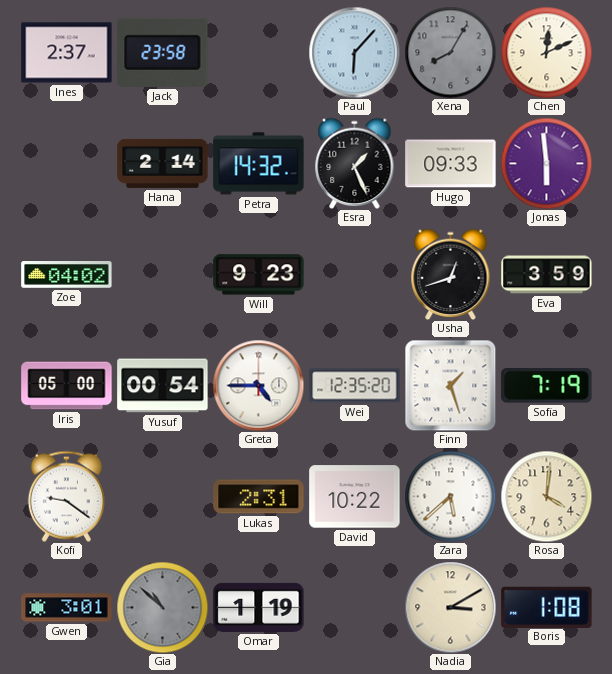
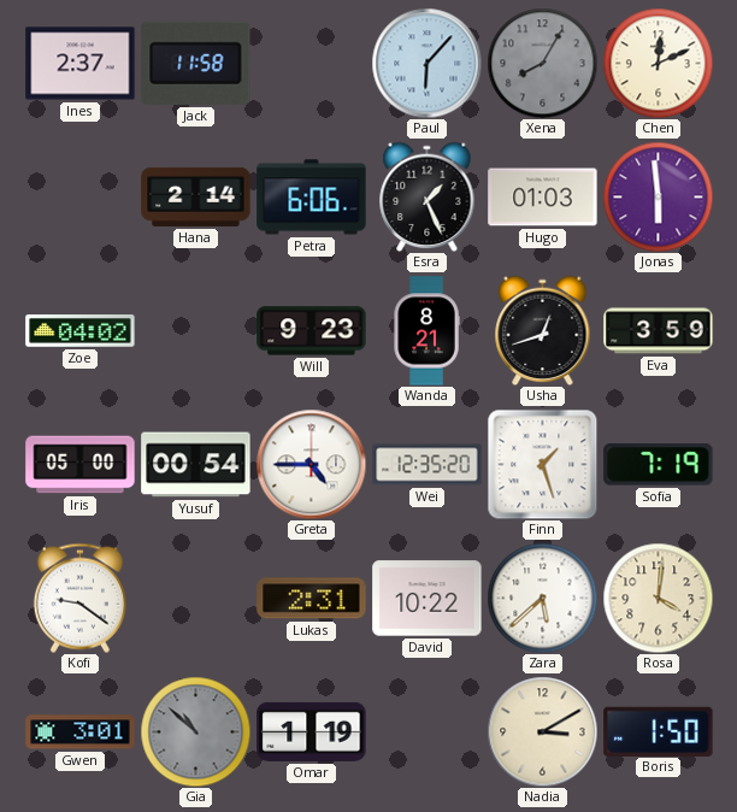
Jack: 23:58 -> 11:58
Petra: 14:32 -> 6:06
Hugo: 09:33 -> 01:03
Wanda: none -> 8:21
Boris: 1:08 -> 1:50
